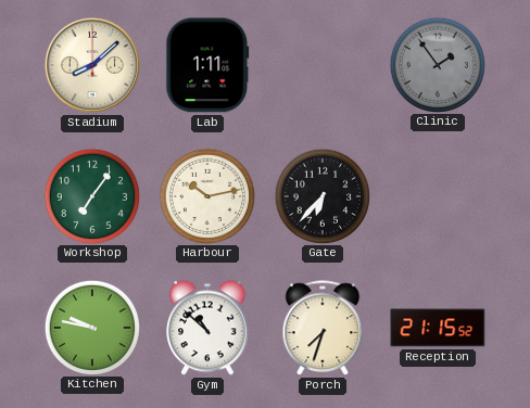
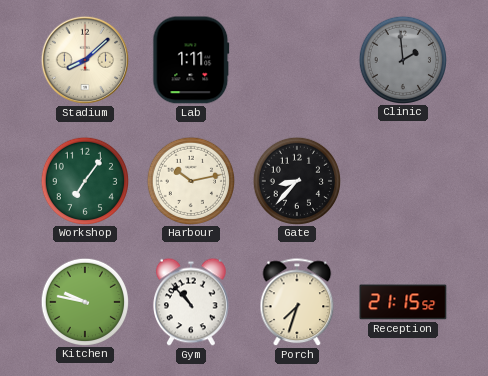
Clinic: 1:54 -> 1:59
Gate: 6:37 -> 8:37
Gym: 10:52 -> 10:53
